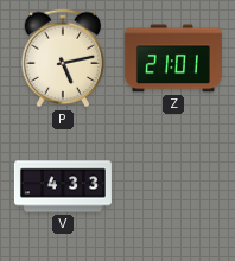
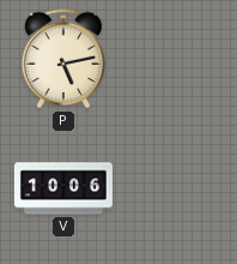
Z: 21:01 -> none
V: 4:33 -> 10:06
